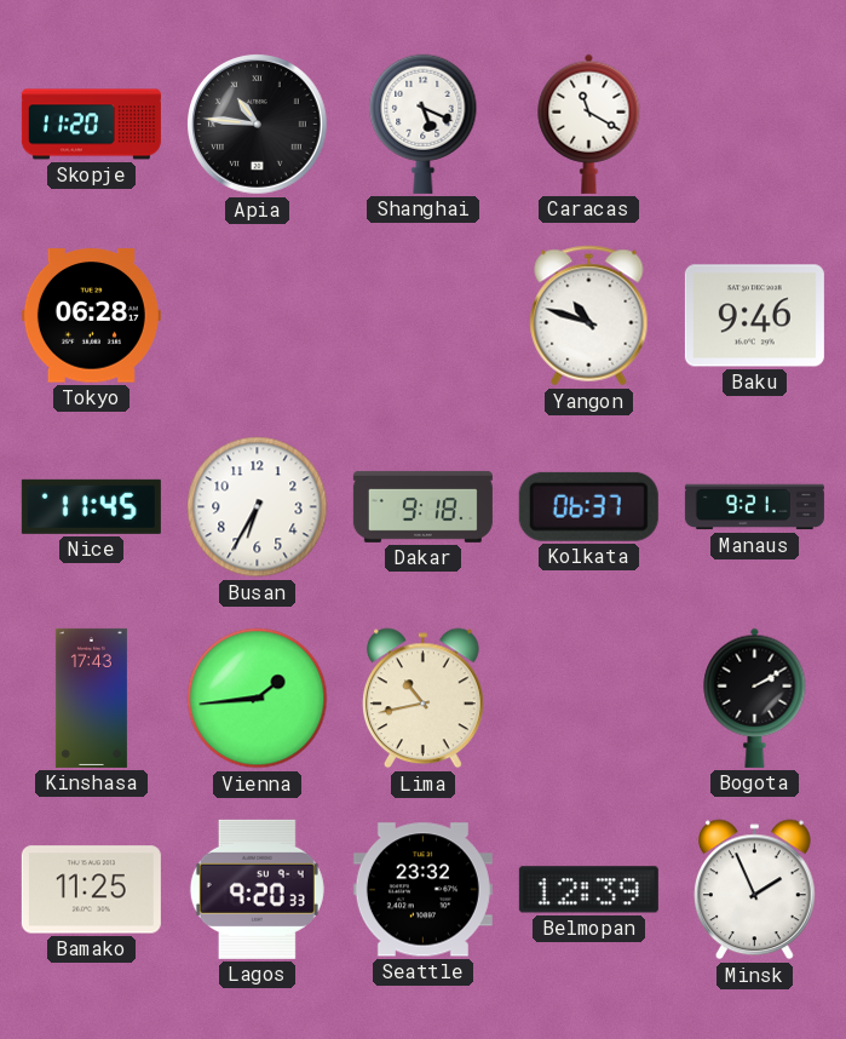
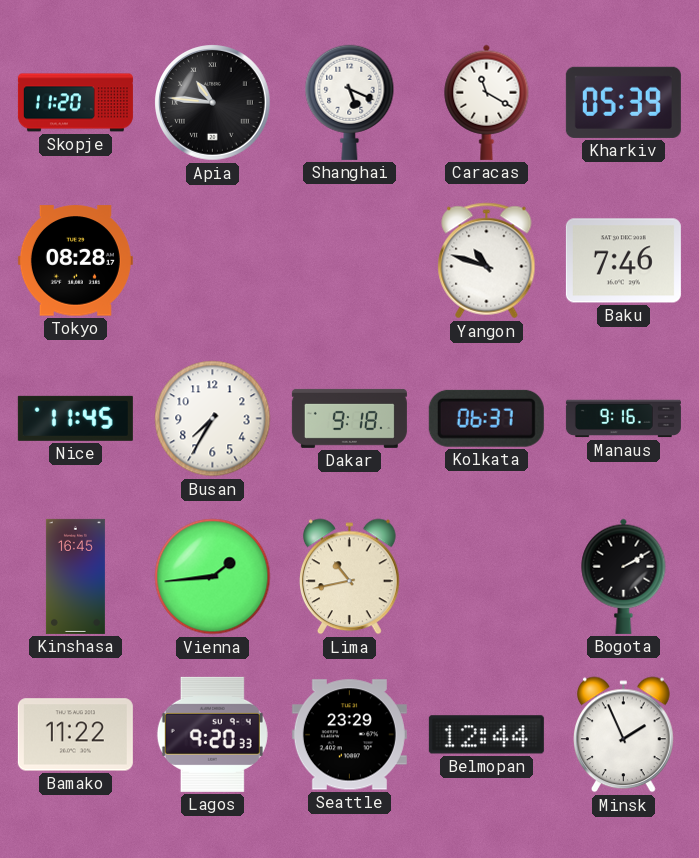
Kharkiv: none -> 05:39
Tokyo: 06:28 -> 08:28
Baku: 9:46 -> 7:46
Busan: 6:35 -> 7:35
Manaus: 9:21 -> 9:16
Kinshasa: 17:43 -> 16:45
Bamako: 11:25 -> 11:22
Seattle: 23:32 -> 23:29
Belmopan: 12:39 -> 12:44
